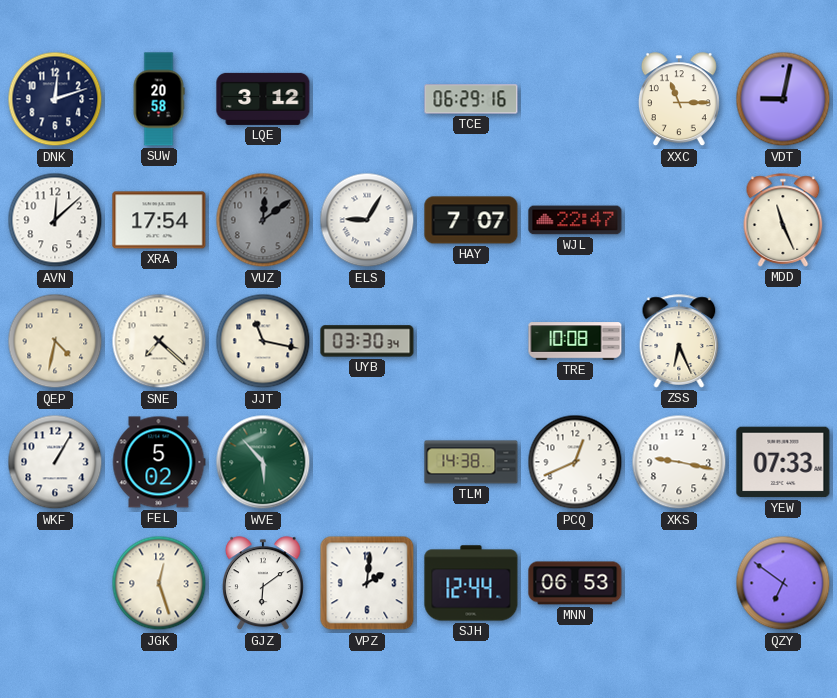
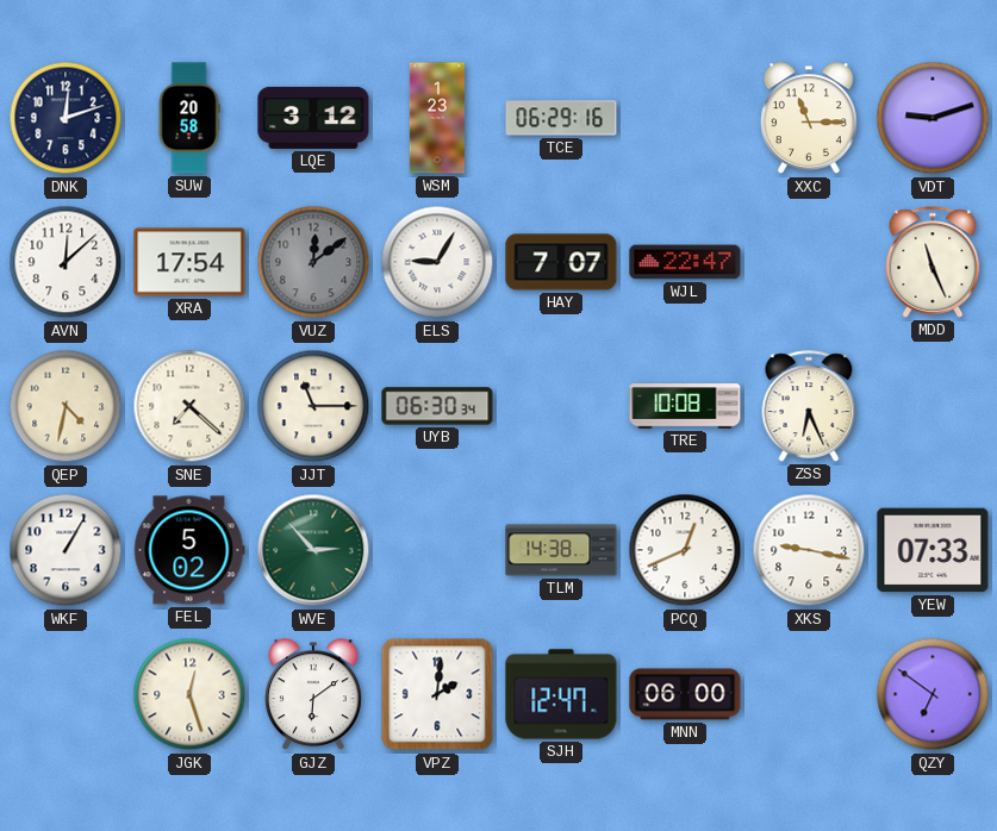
WSM: none -> 1:23
VDT: 9:02 -> 9:12
JJT: 11:17 -> 11:15
UYB: 03:30 -> 06:30
WVE: 5:53 -> 2:53
SJH: 12:44 -> 12:47
MNN: 06:53 -> 06:00
